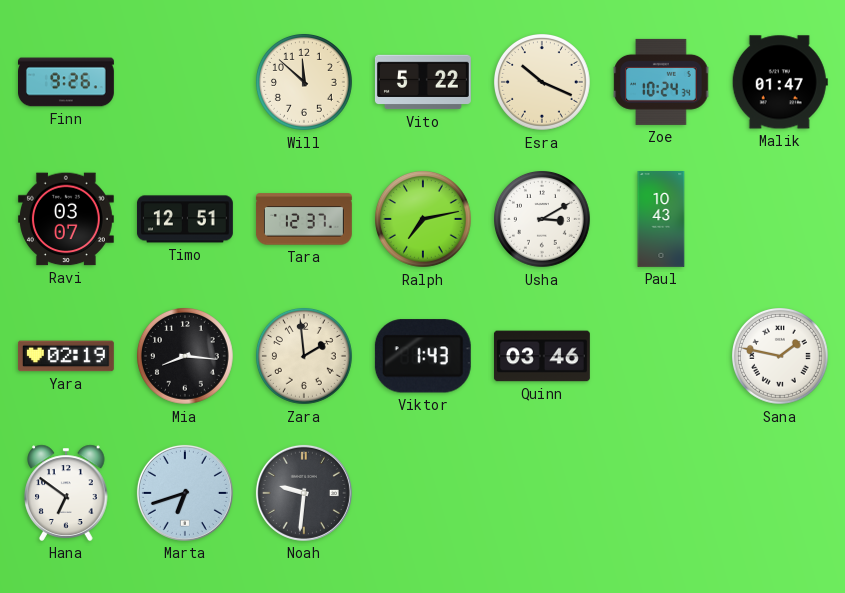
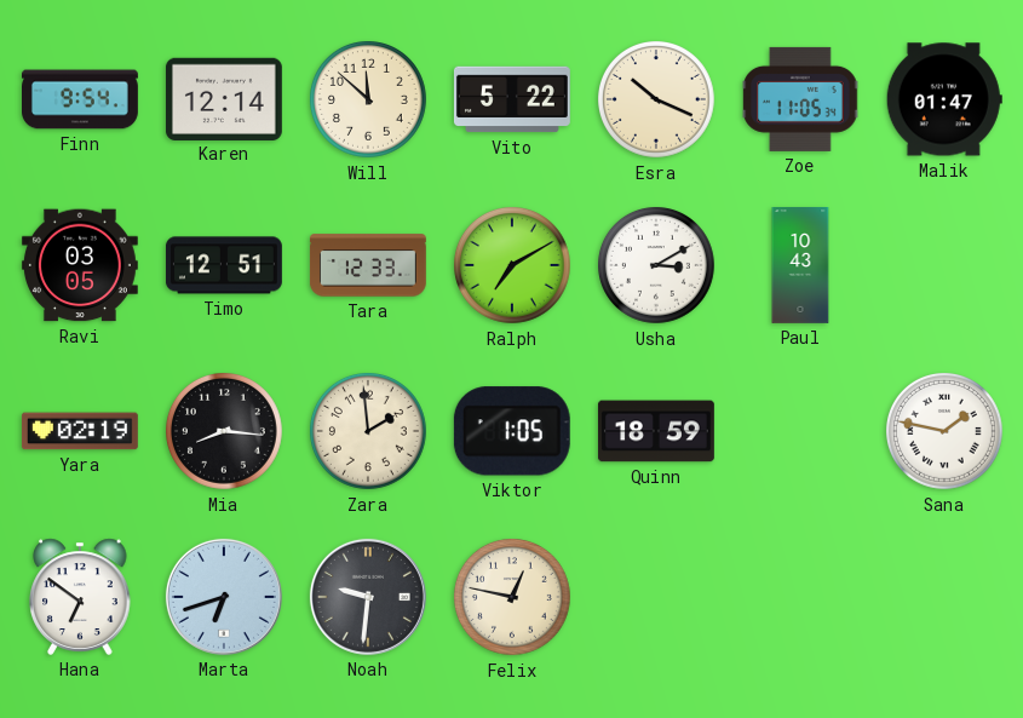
Finn: 9:26 -> 9:54
Karen: none -> 12:14
Zoe: 10:24 -> 11:05
Ravi: 03:07 -> 03:05
Tara: 12:37 -> 12:33
Ralph: 7:13 -> 7:10
Viktor: 1:43 -> 1:05
Quinn: 03:46 -> 18:59
Felix: none -> 12:47
